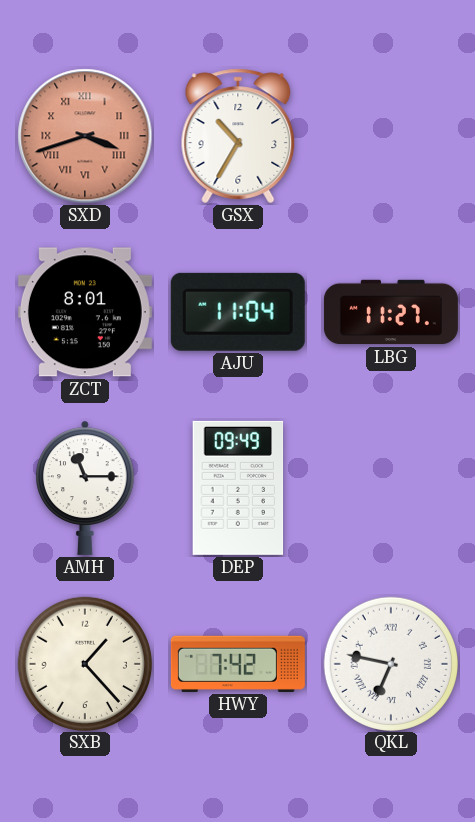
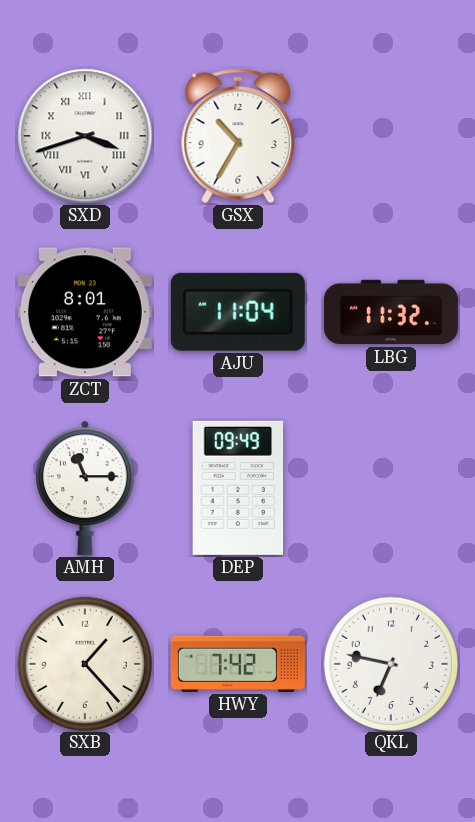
SXD dial: salmon -> white
LBG: 11:27 -> 11:32
QKL numerals: Roman -> Arabic
